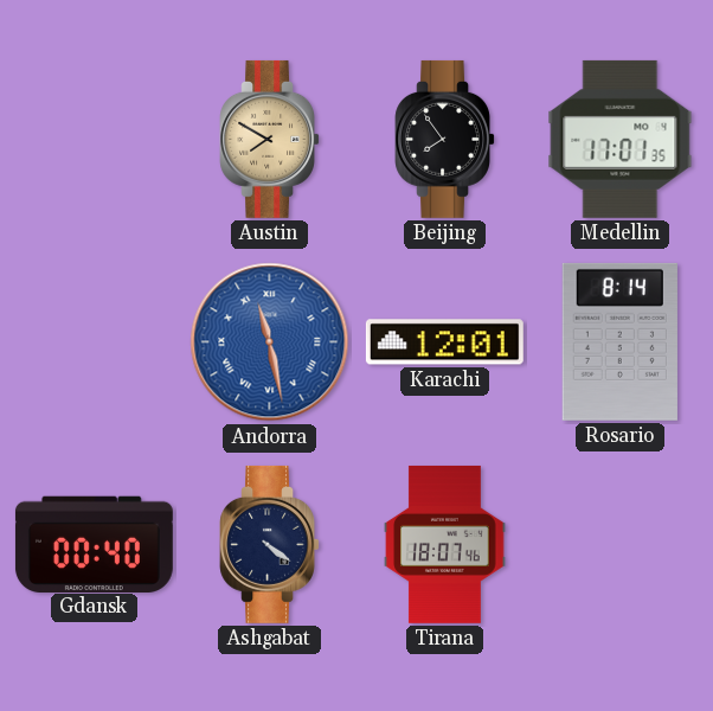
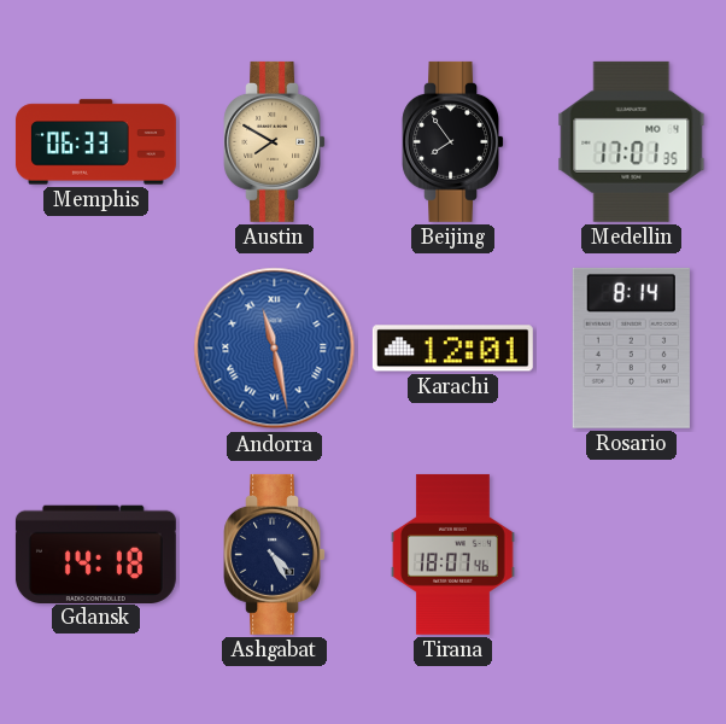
Memphis: none -> 06:33
Gdansk: 00:40 -> 14:18
Ashgabat: 4:21 -> 4:25
